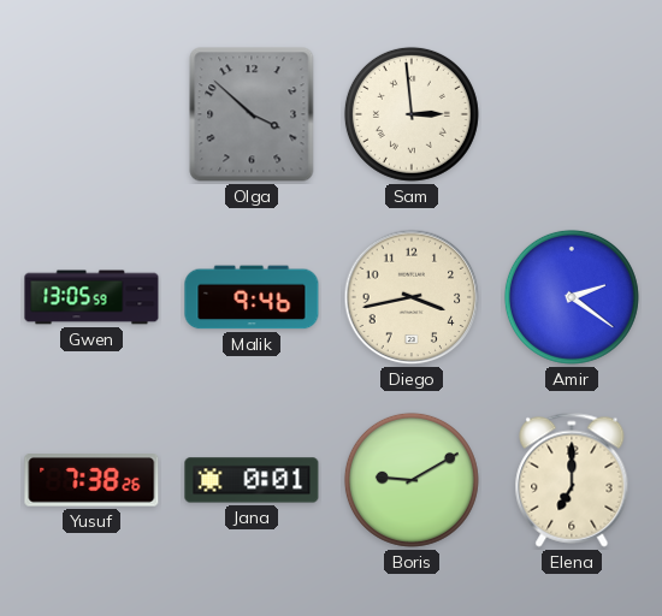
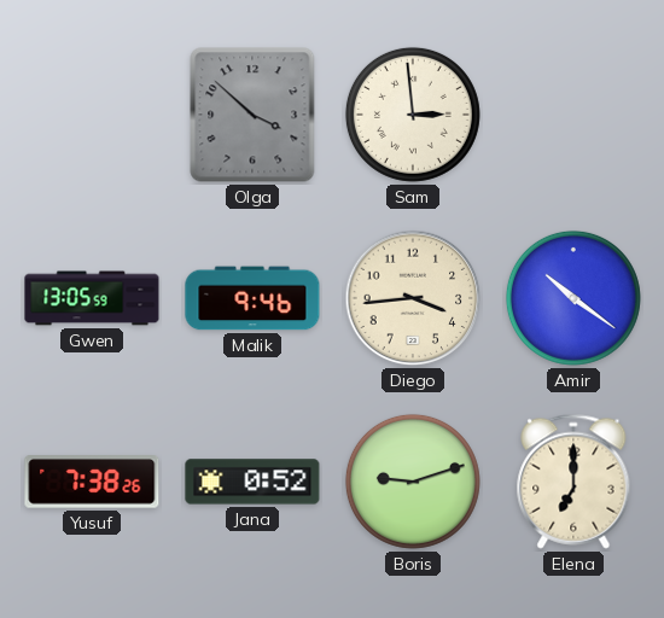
Diego: 3:43 -> 3:44
Amir: 2:21 -> 10:21
Jana: 0:01 -> 0:52
Boris: 9:10 -> 9:12
